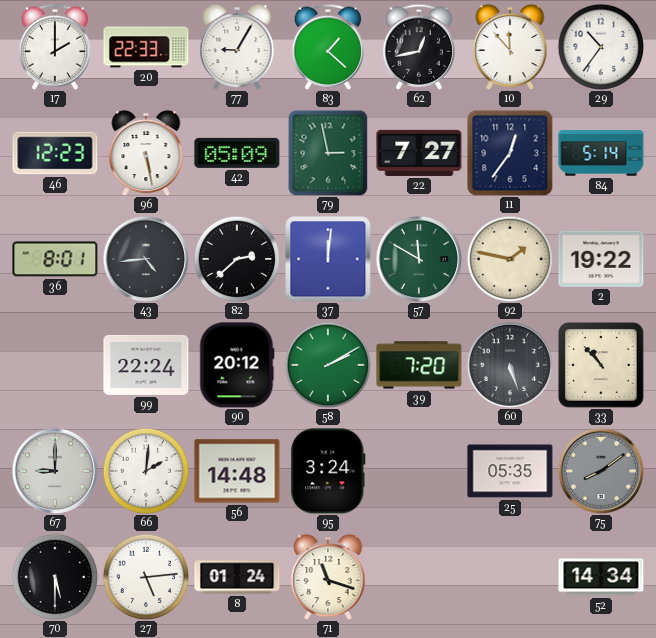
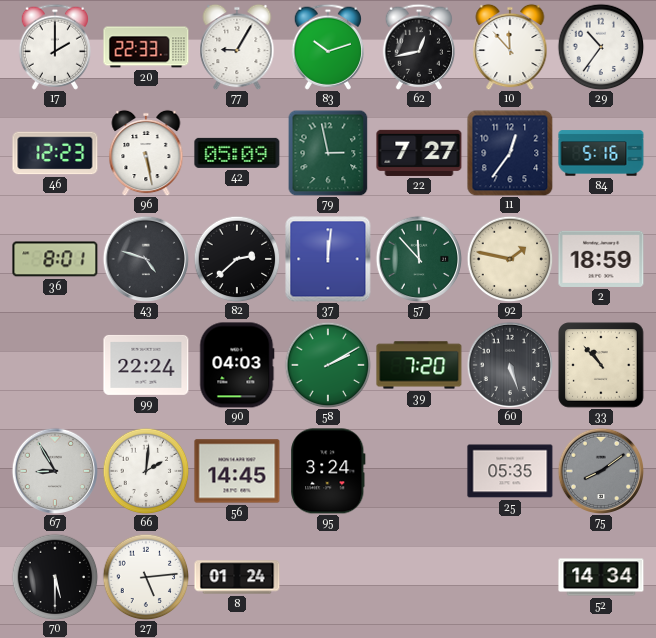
83: 1:22 -> 10:12
84: 5:14 -> 5:16
43: 4:44 -> 4:48
57: 11:50 -> 11:53
2: 19:22 -> 18:59
90: 20:12 -> 04:03
67: 9:00 -> 8:55
56: 14:48 -> 14:45
71: 11:18 -> none
